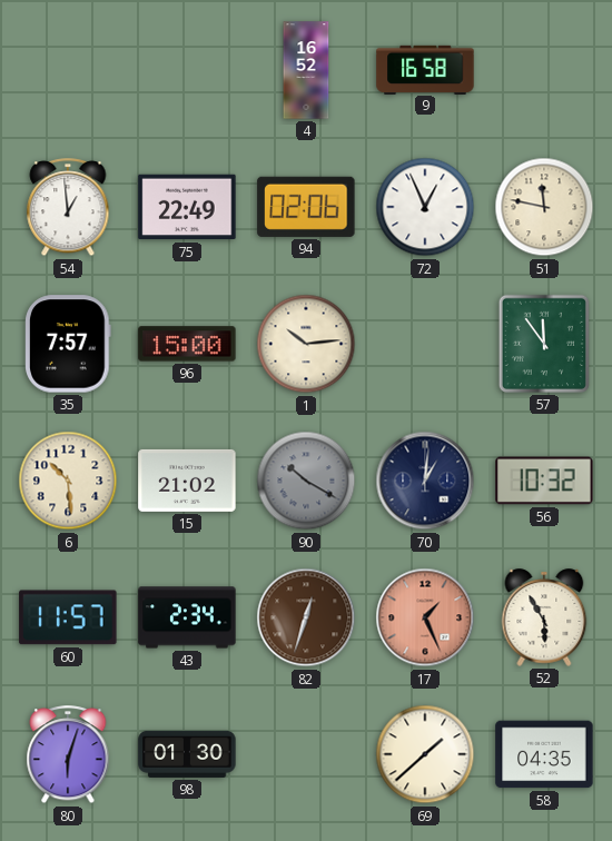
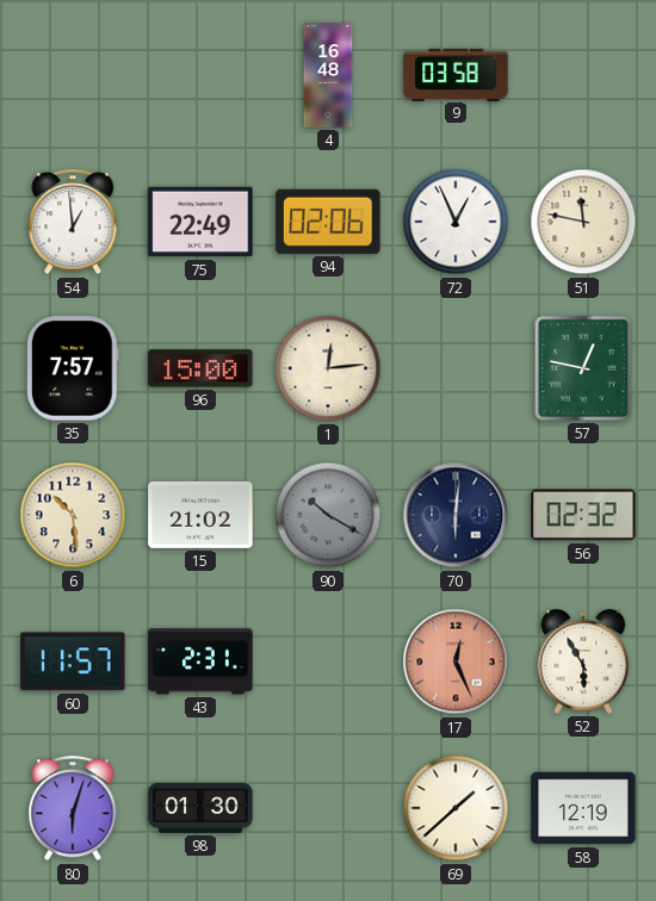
4: 16:52 -> 16:48
9: 16:58 -> 03:58
1: 10:14 -> 12:14
57: 11:54 -> 12:47
70: 1:01 -> 6:01
56: 10:32 -> 02:32
43: 2:34 -> 2:31
82: 12:33 -> none
17: 1:26 -> 12:26
58: 04:35 -> 12:19
